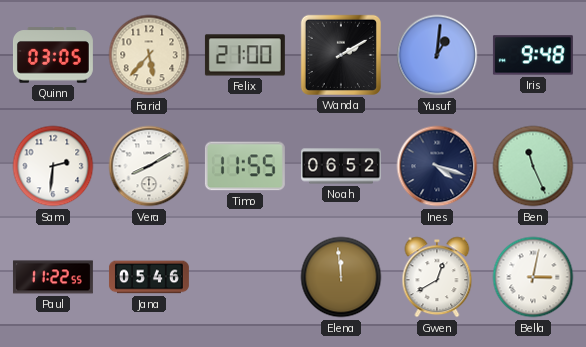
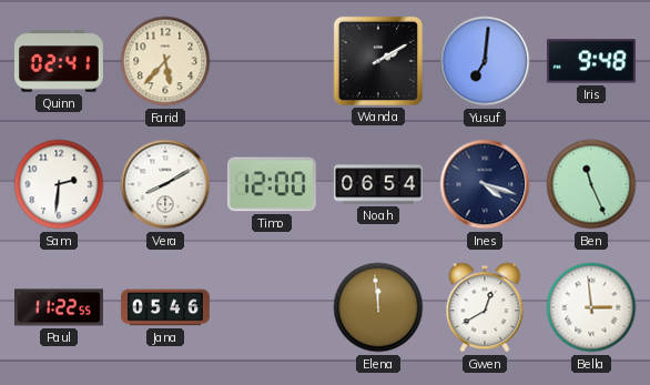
Quinn: 03:05 -> 02:41
Felix: 21:00 -> none
Yusuf: 1:01 -> 7:01
Timo: 11:55 -> 12:00
Noah: 06:52 -> 06:54
Bella: 3:02 -> 2:59
